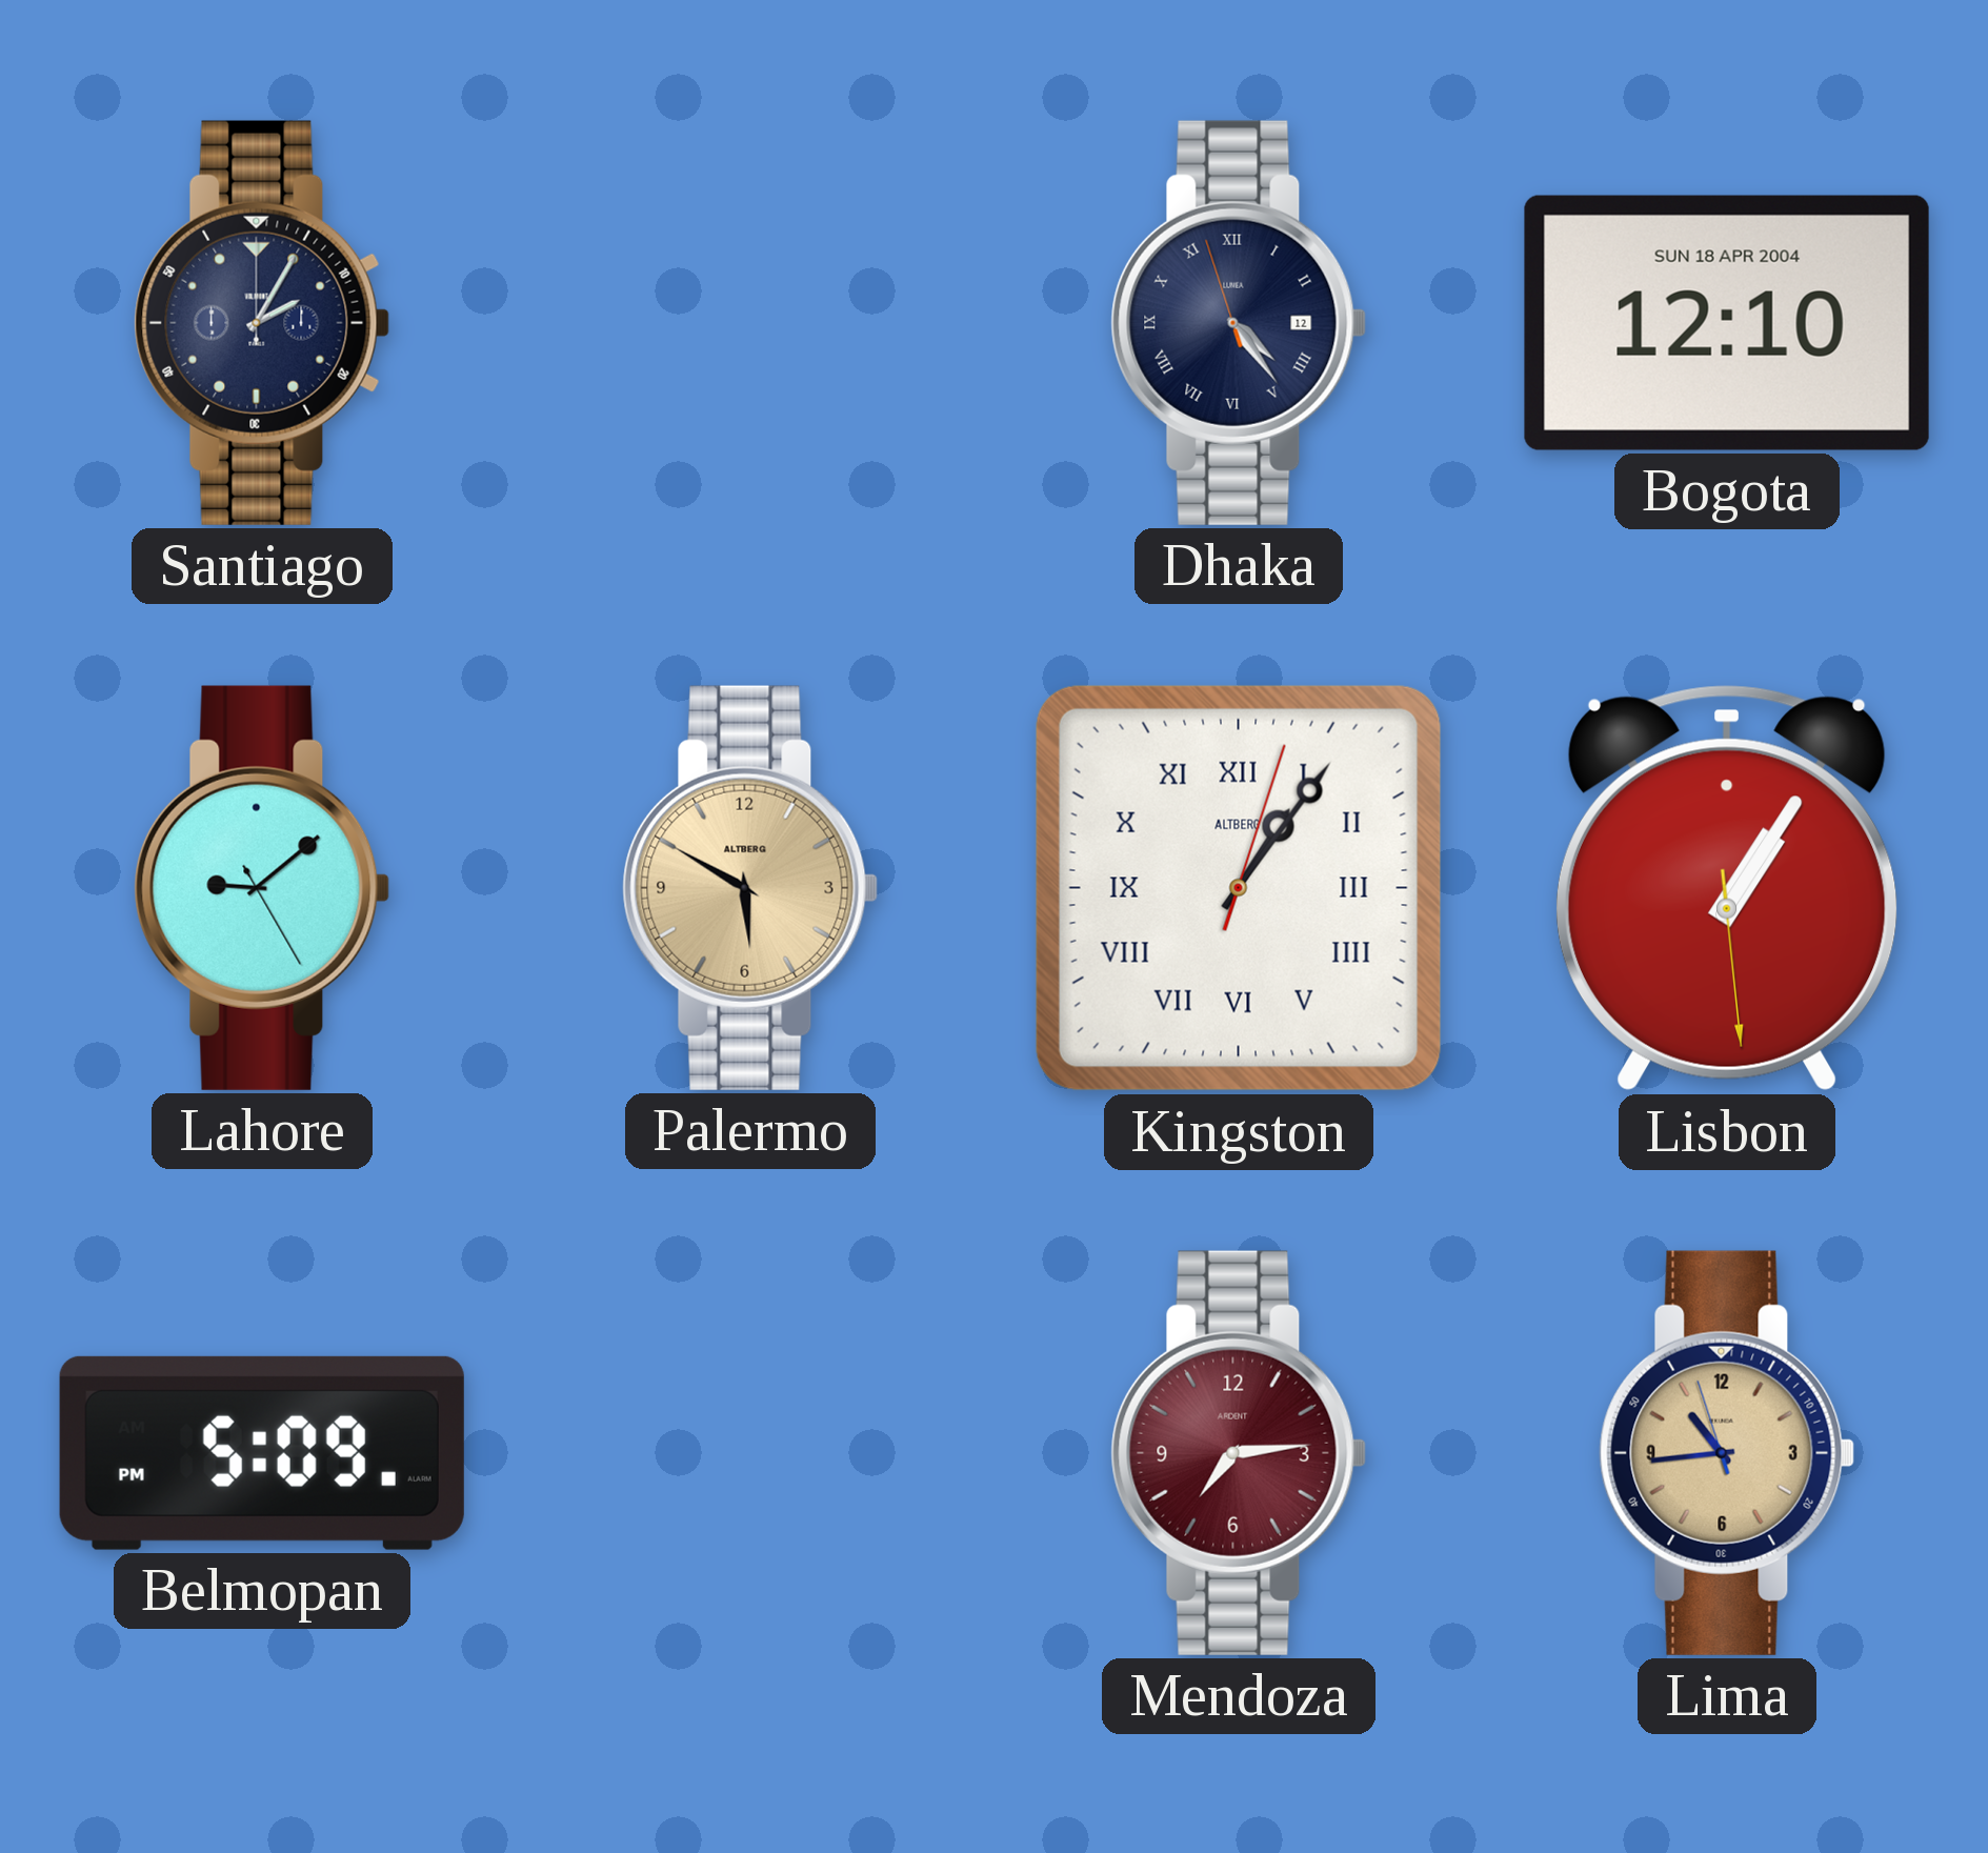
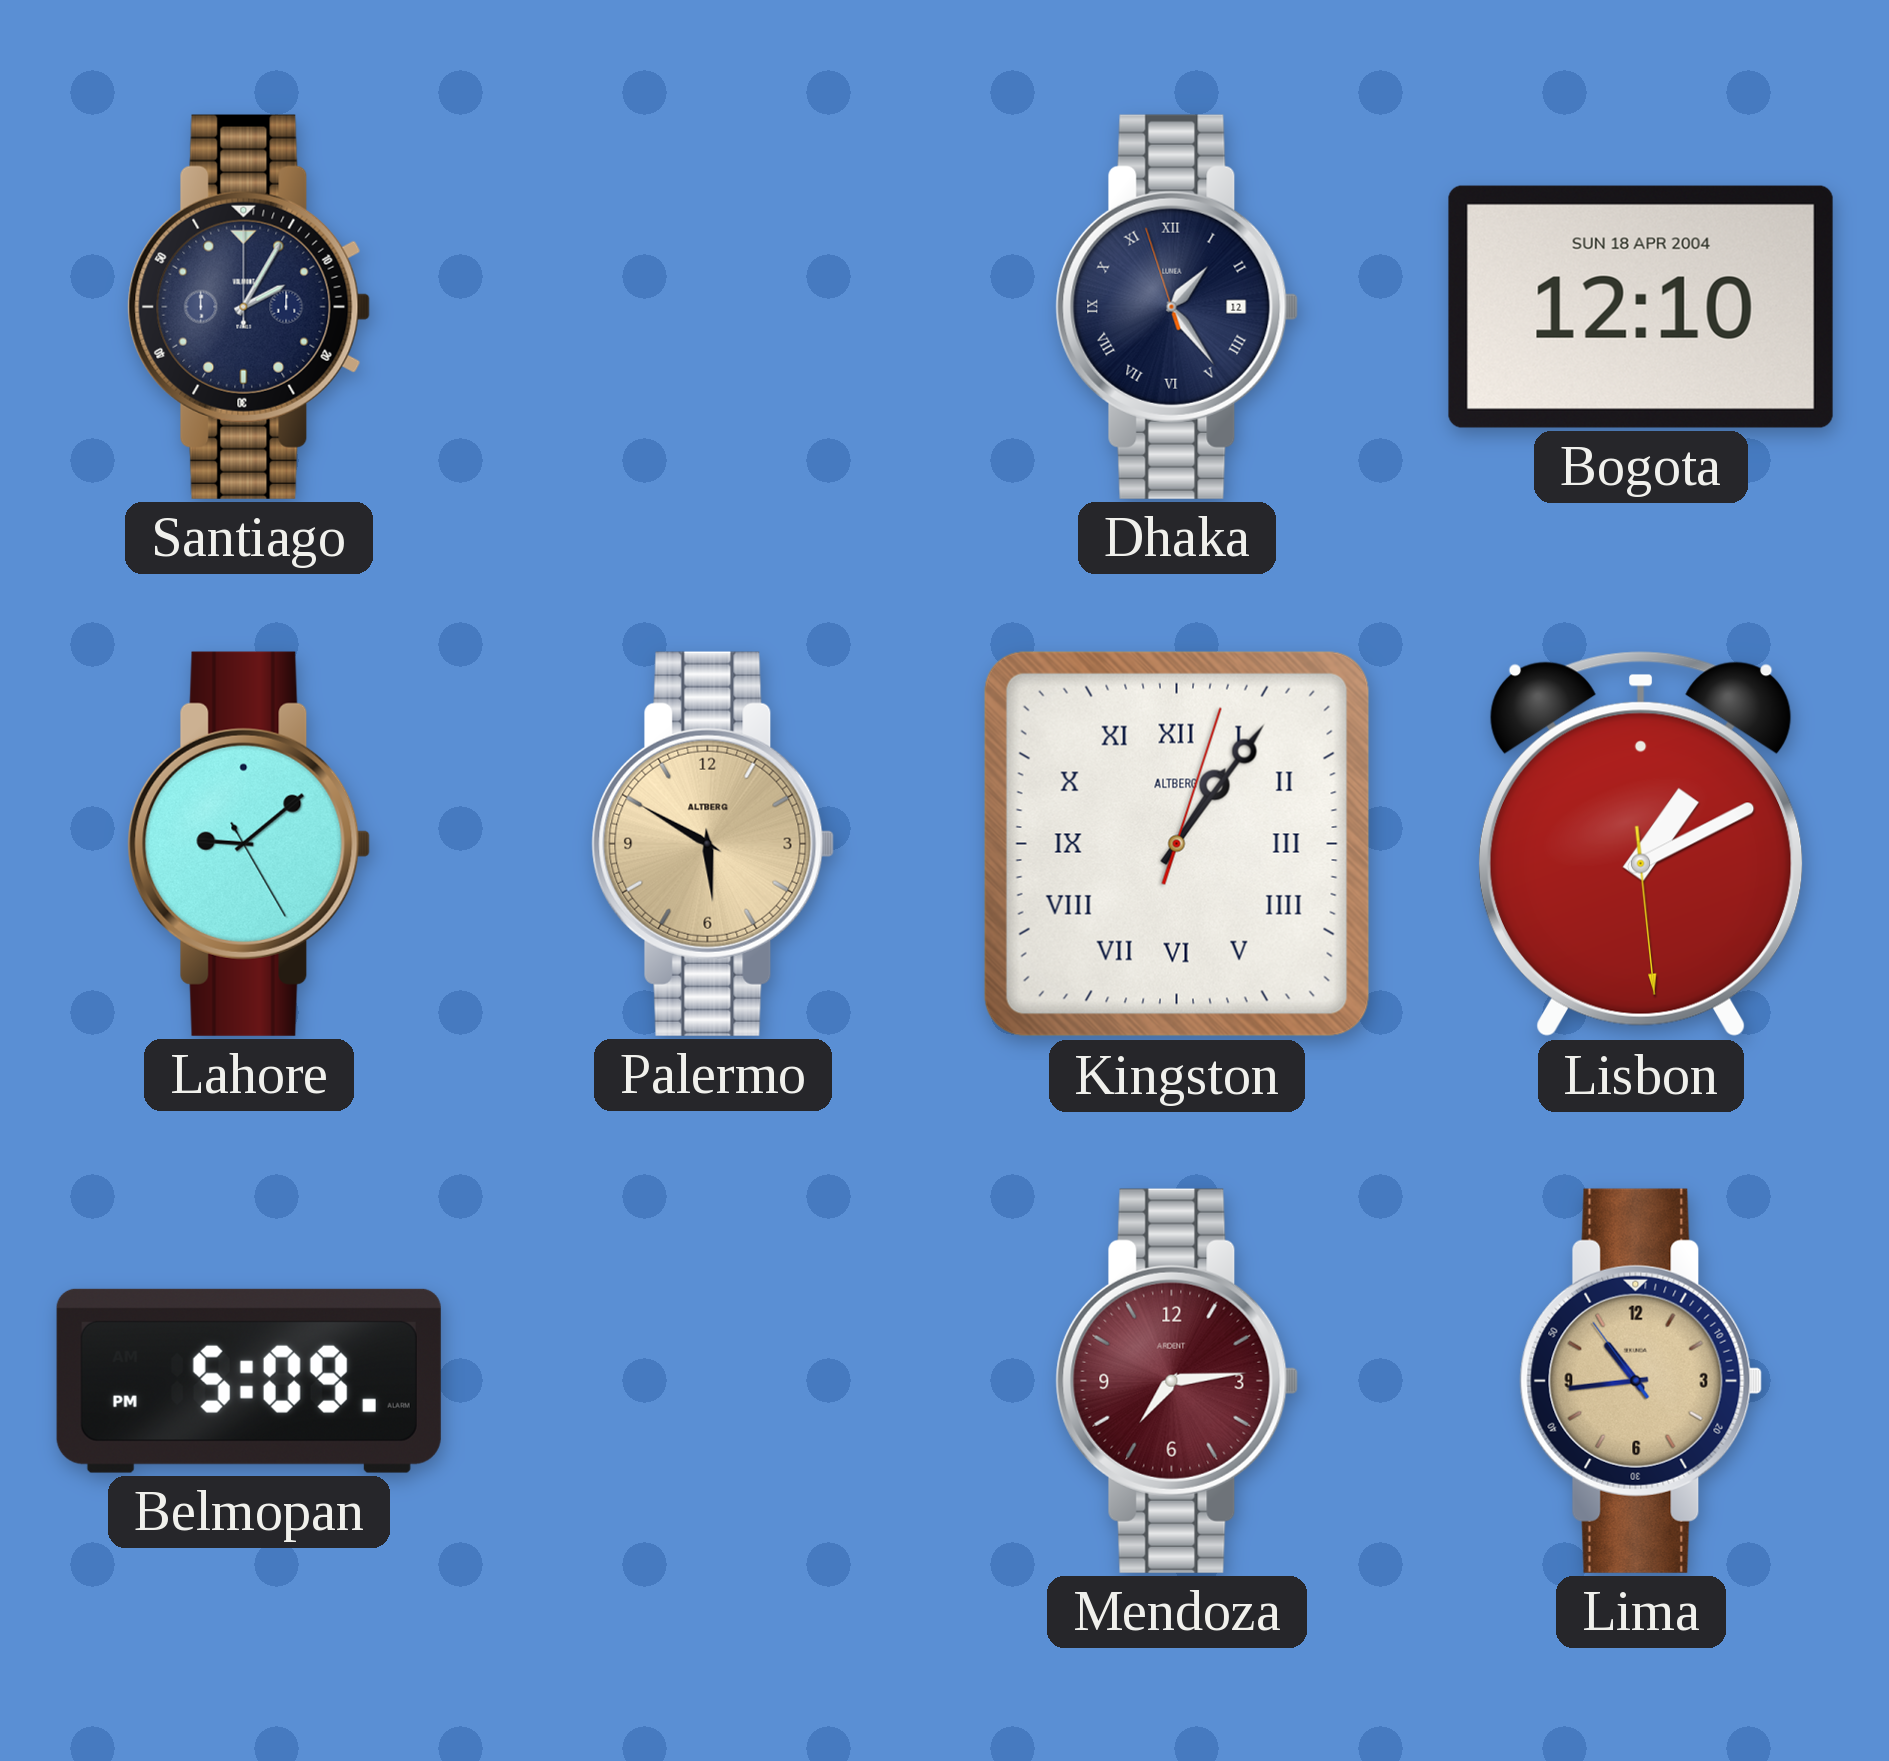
Dhaka: 4:23 -> 1:23
Lisbon: 1:05 -> 1:10
Lima: 10:43:57 -> 10:43:54
